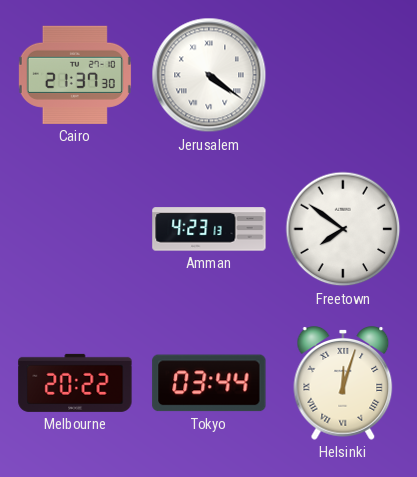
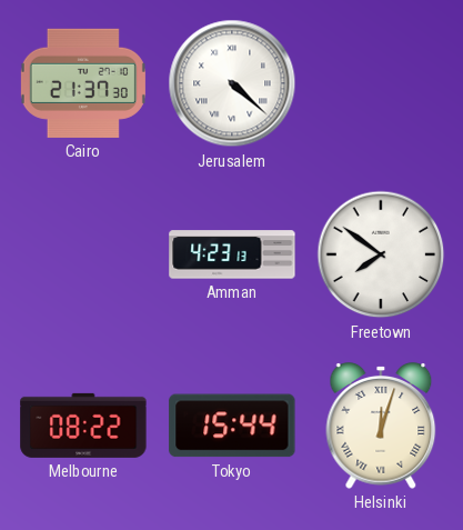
Jerusalem: 4:21 -> 4:22
Melbourne: 20:22 -> 08:22
Tokyo: 03:44 -> 15:44
